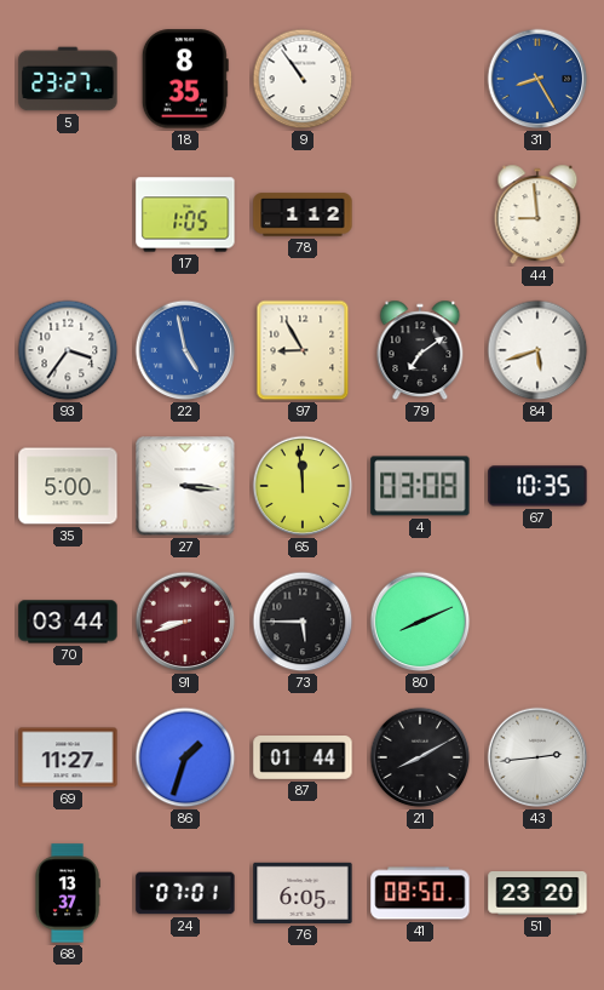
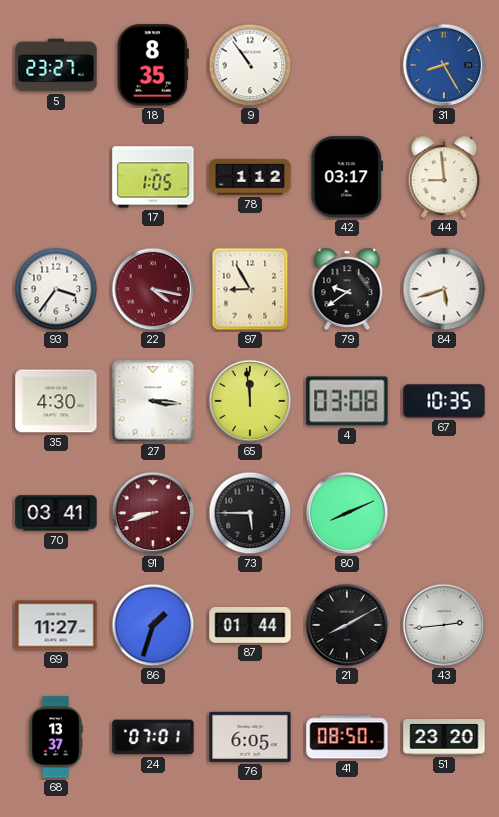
42: none -> 03:17
22: 4:58 -> 4:17
22 dial: blue -> burgundy
79: 7:09 -> 9:39
35: 5:00 -> 4:30
70: 03:44 -> 03:41
